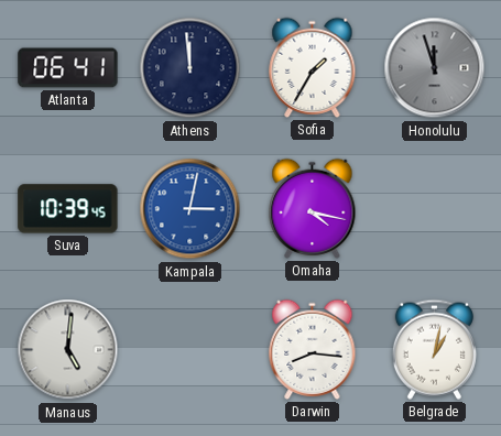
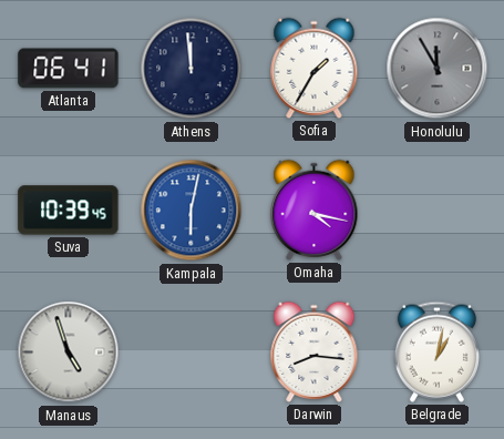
Honolulu: 11:57 -> 11:55
Kampala: 3:02 -> 6:02
Manaus: 5:01 -> 4:57
